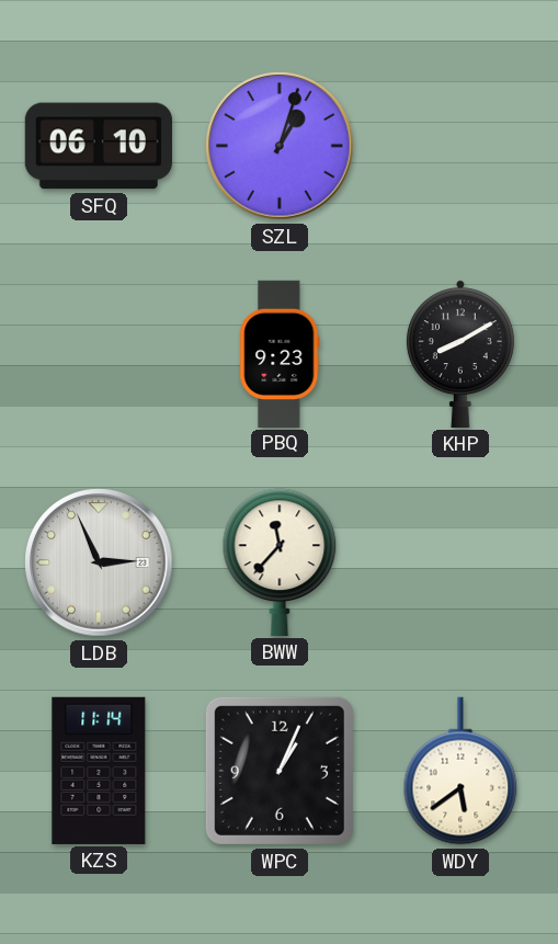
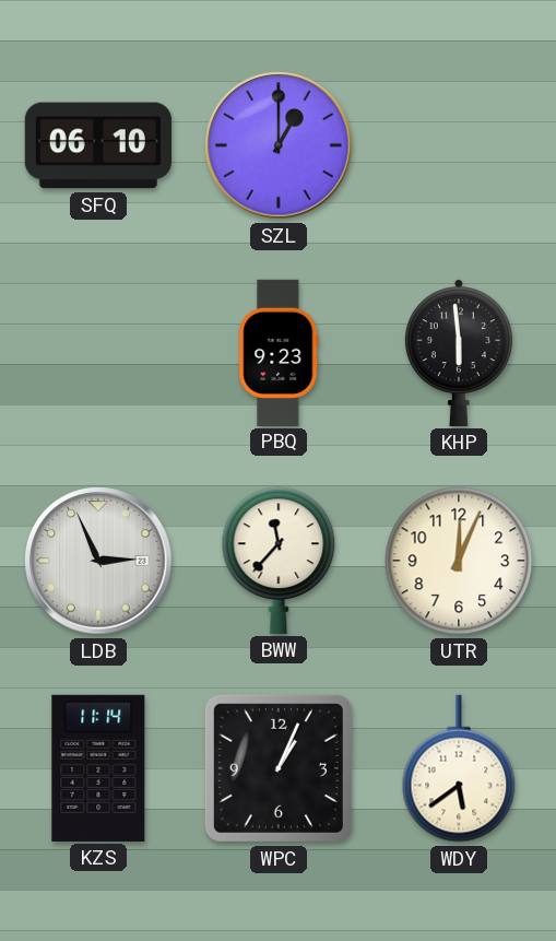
SZL: 1:03 -> 1:00
KHP: 8:10 -> 5:59
UTR: none -> 12:04
